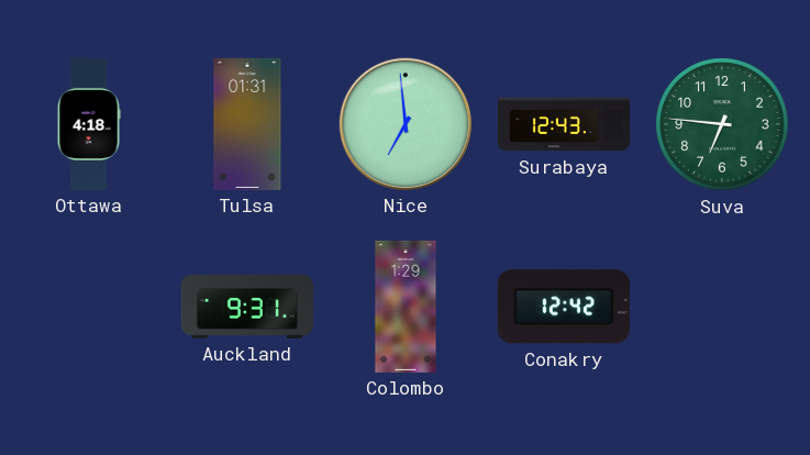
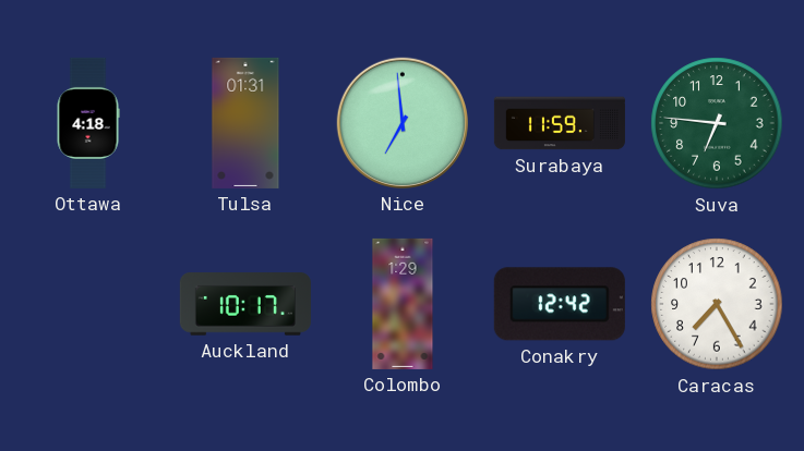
Surabaya: 12:43 -> 11:59
Auckland: 9:31 -> 10:17
Caracas: none -> 7:25
